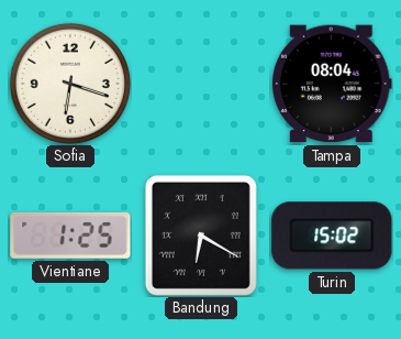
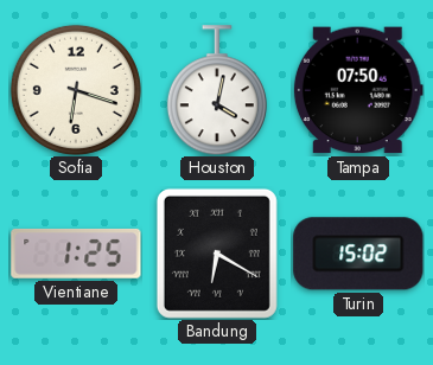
Houston: none -> 4:02
Tampa: 08:04 -> 07:50
